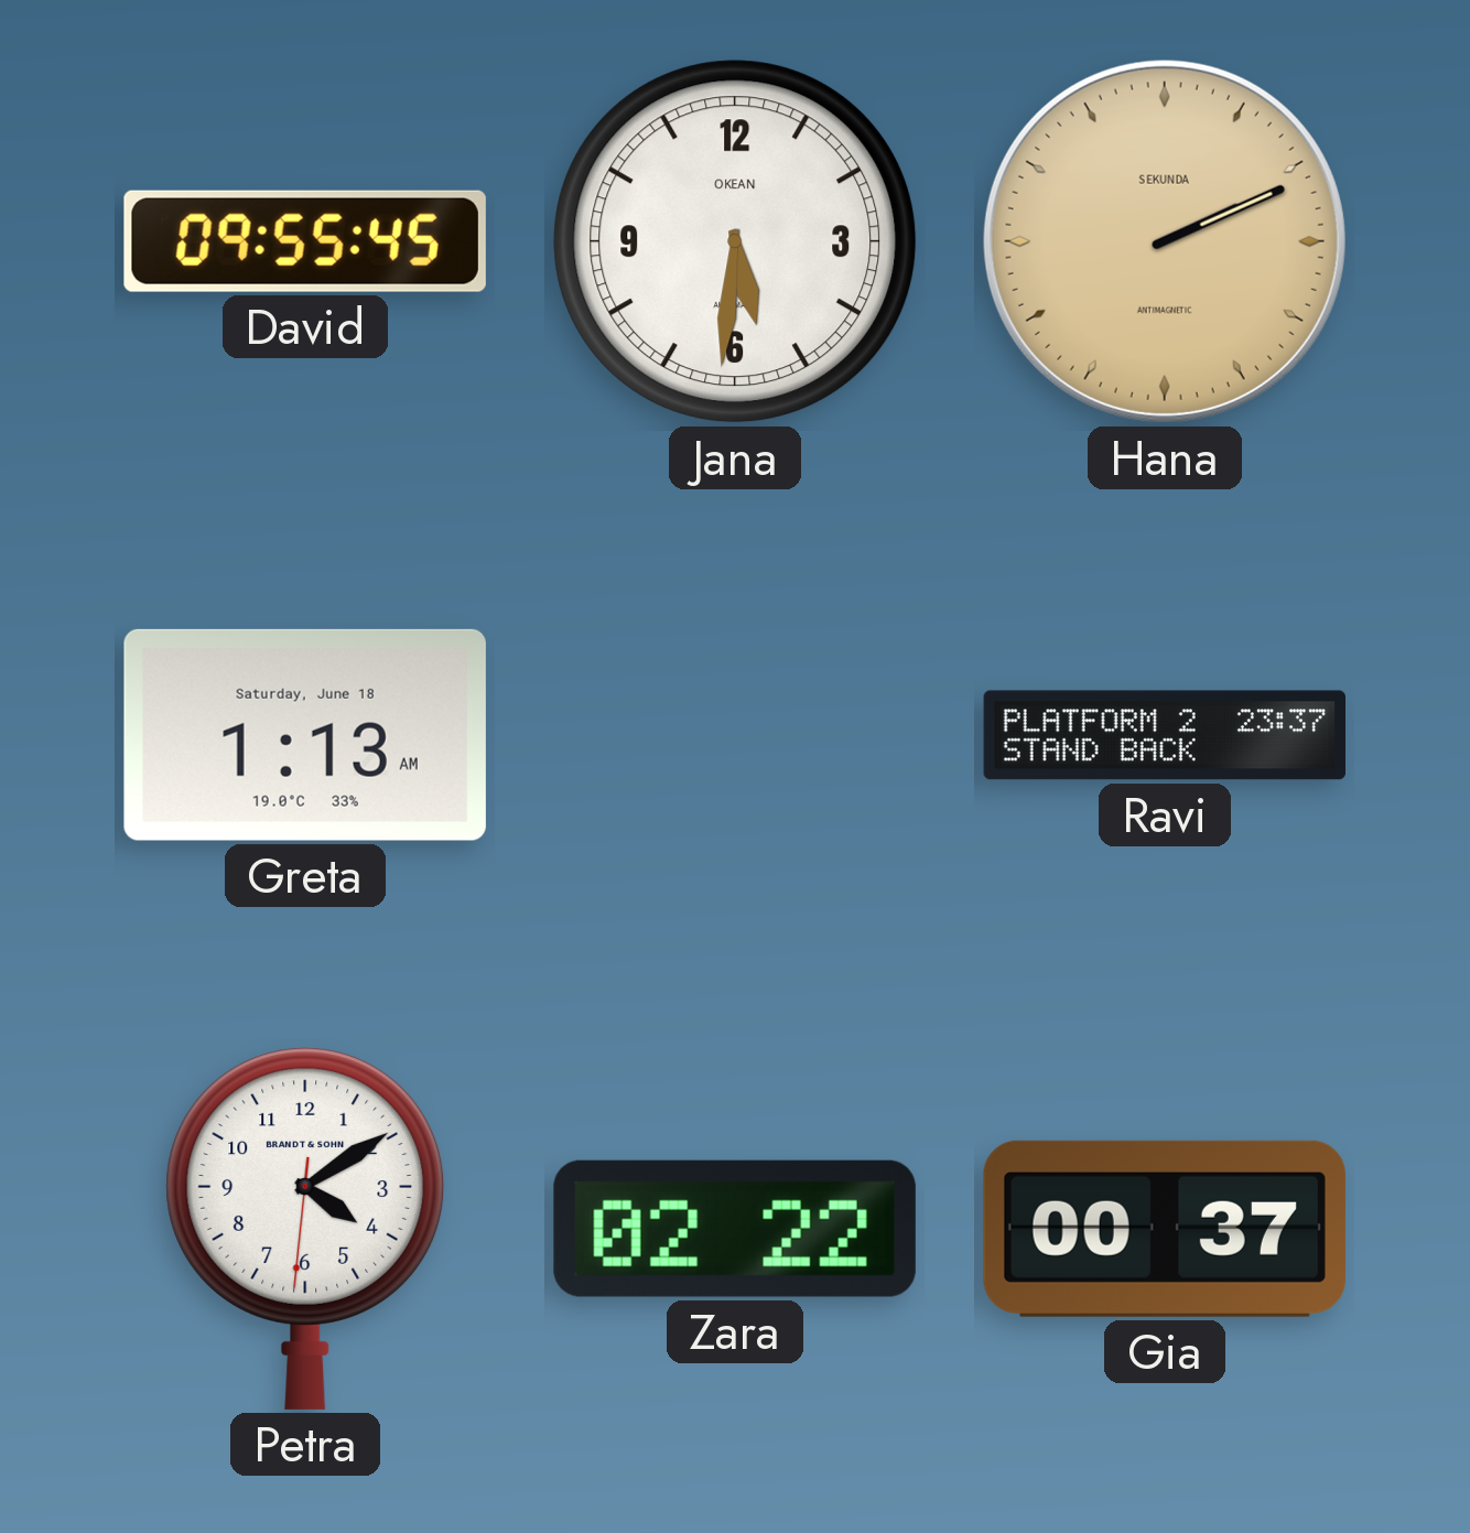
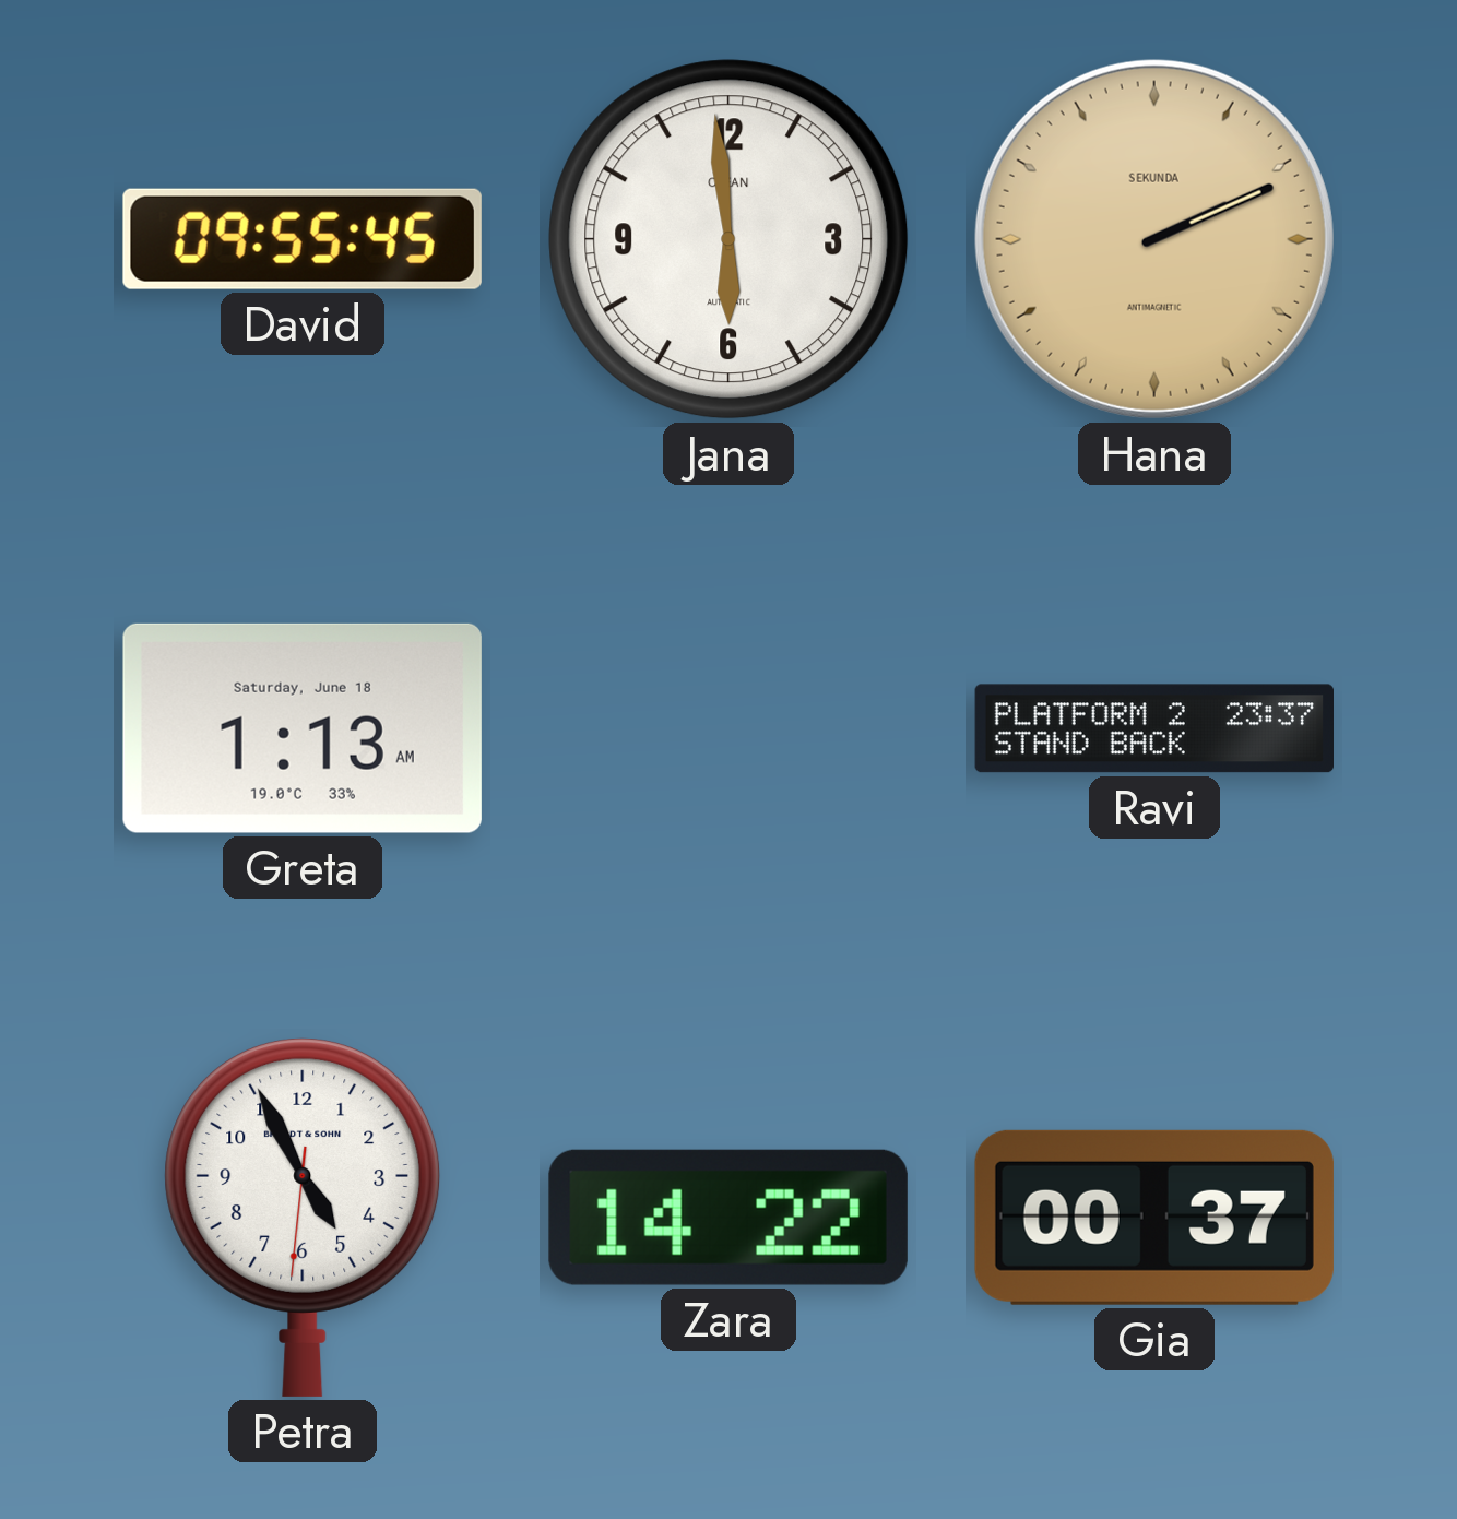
Jana: 5:31 -> 5:59
Petra: 4:09 -> 4:55
Zara: 02:22 -> 14:22
